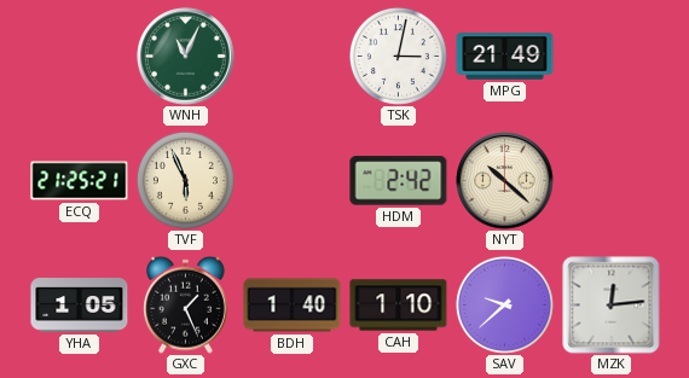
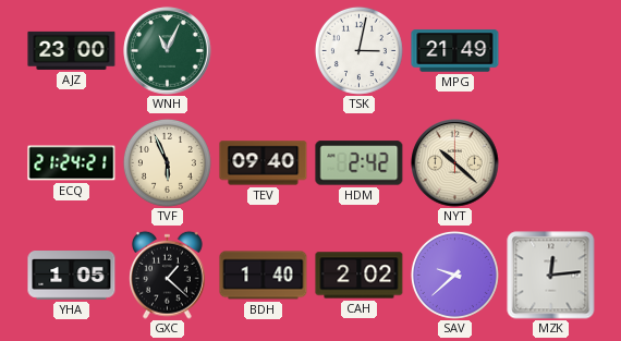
AJZ: none -> 23:00
ECQ: 21:25 -> 21:24
TEV: none -> 09:40
GXC: 1:26 -> 1:22
CAH: 1:10 -> 2:02
